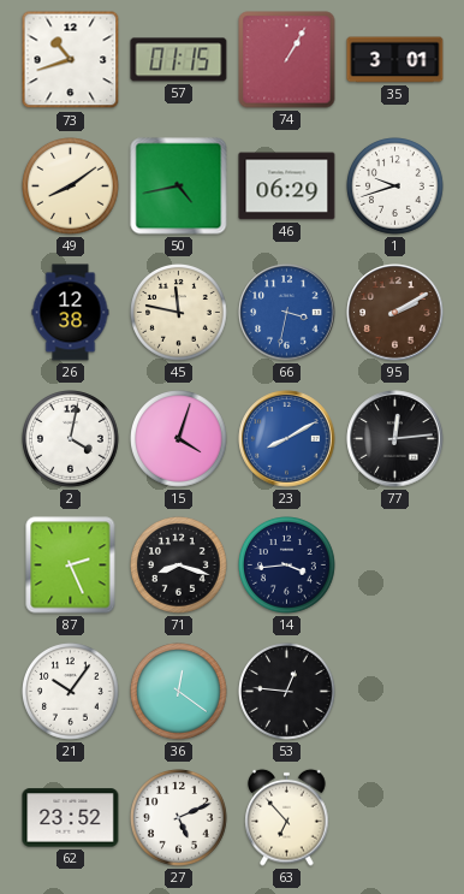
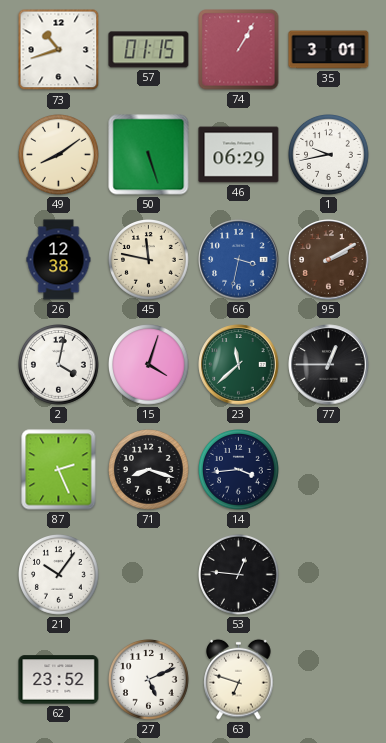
50: 4:43 -> 5:27
1: 9:42 -> 9:43
23: 8:10 -> 11:38
23 dial: blue -> green
77: 12:14 -> 12:45
36: 12:21 -> none
63: 6:53 -> 6:48
